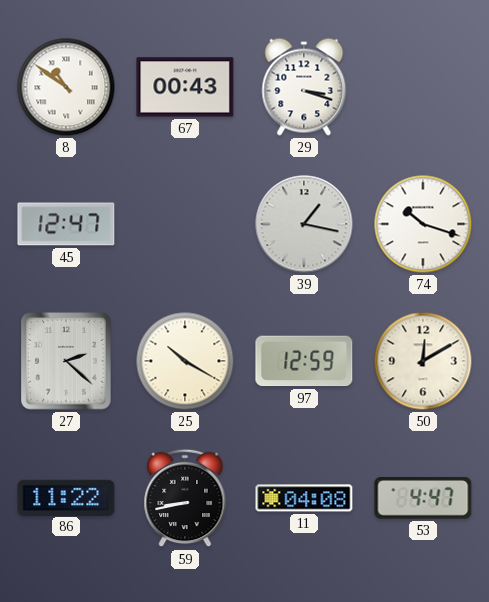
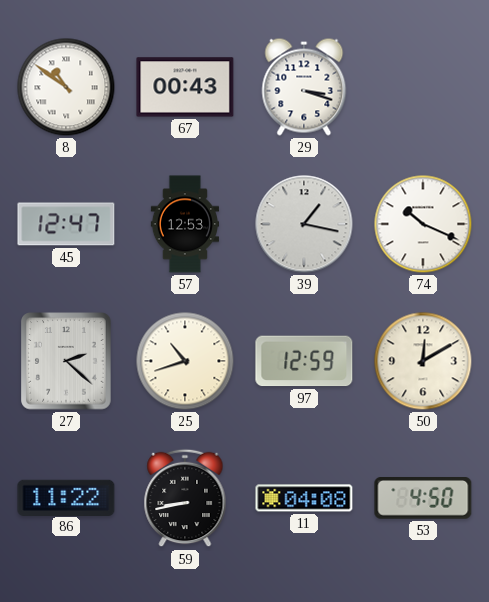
57: none -> 12:53
74: 10:18 -> 10:19
25: 10:20 -> 10:42
53: 4:47 -> 4:50
